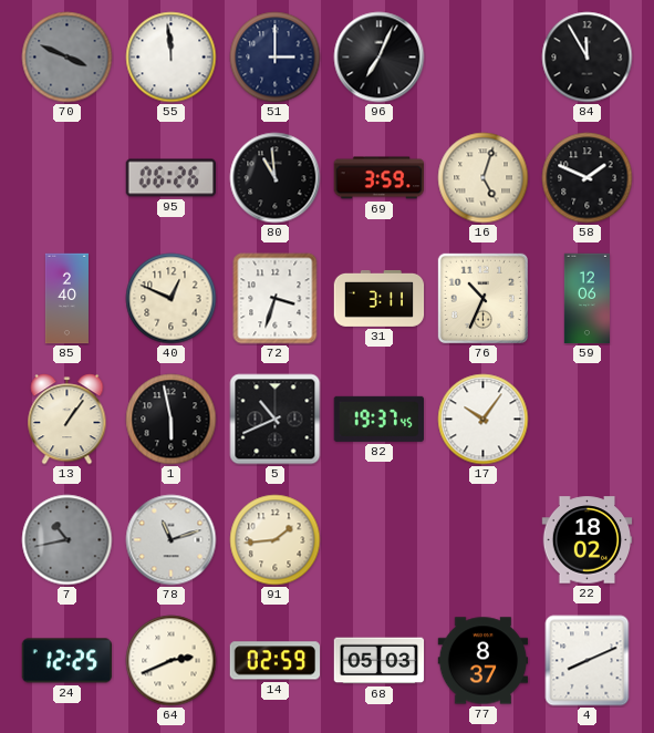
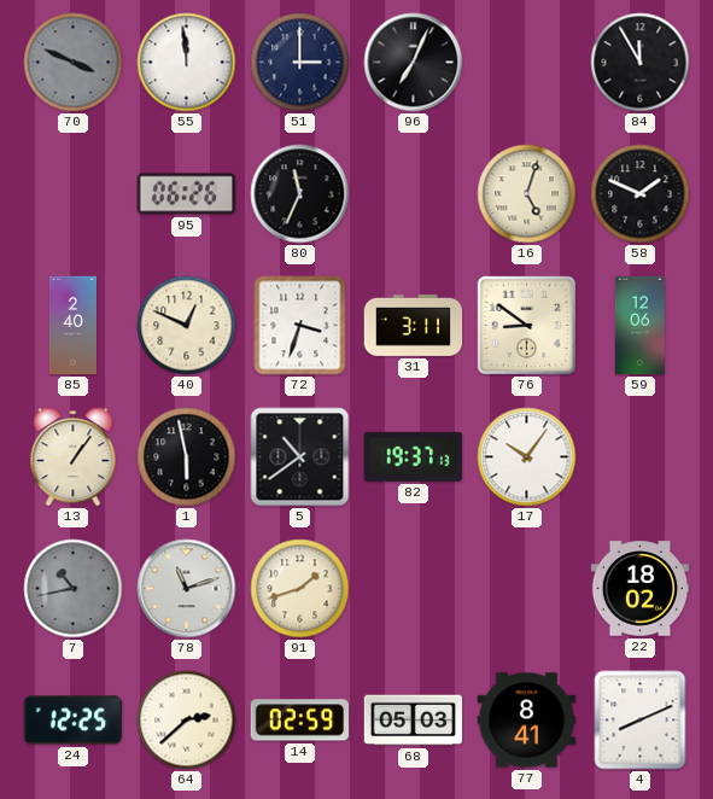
80: 10:59 -> 11:34
69: 3:59 -> none
76: 10:34 -> 8:51
5: 10:41 -> 10:39
82: 19:37:45 -> 19:37:13
91: 1:44 -> 1:42
64: 2:41 -> 2:38
77: 8:37 -> 8:41
